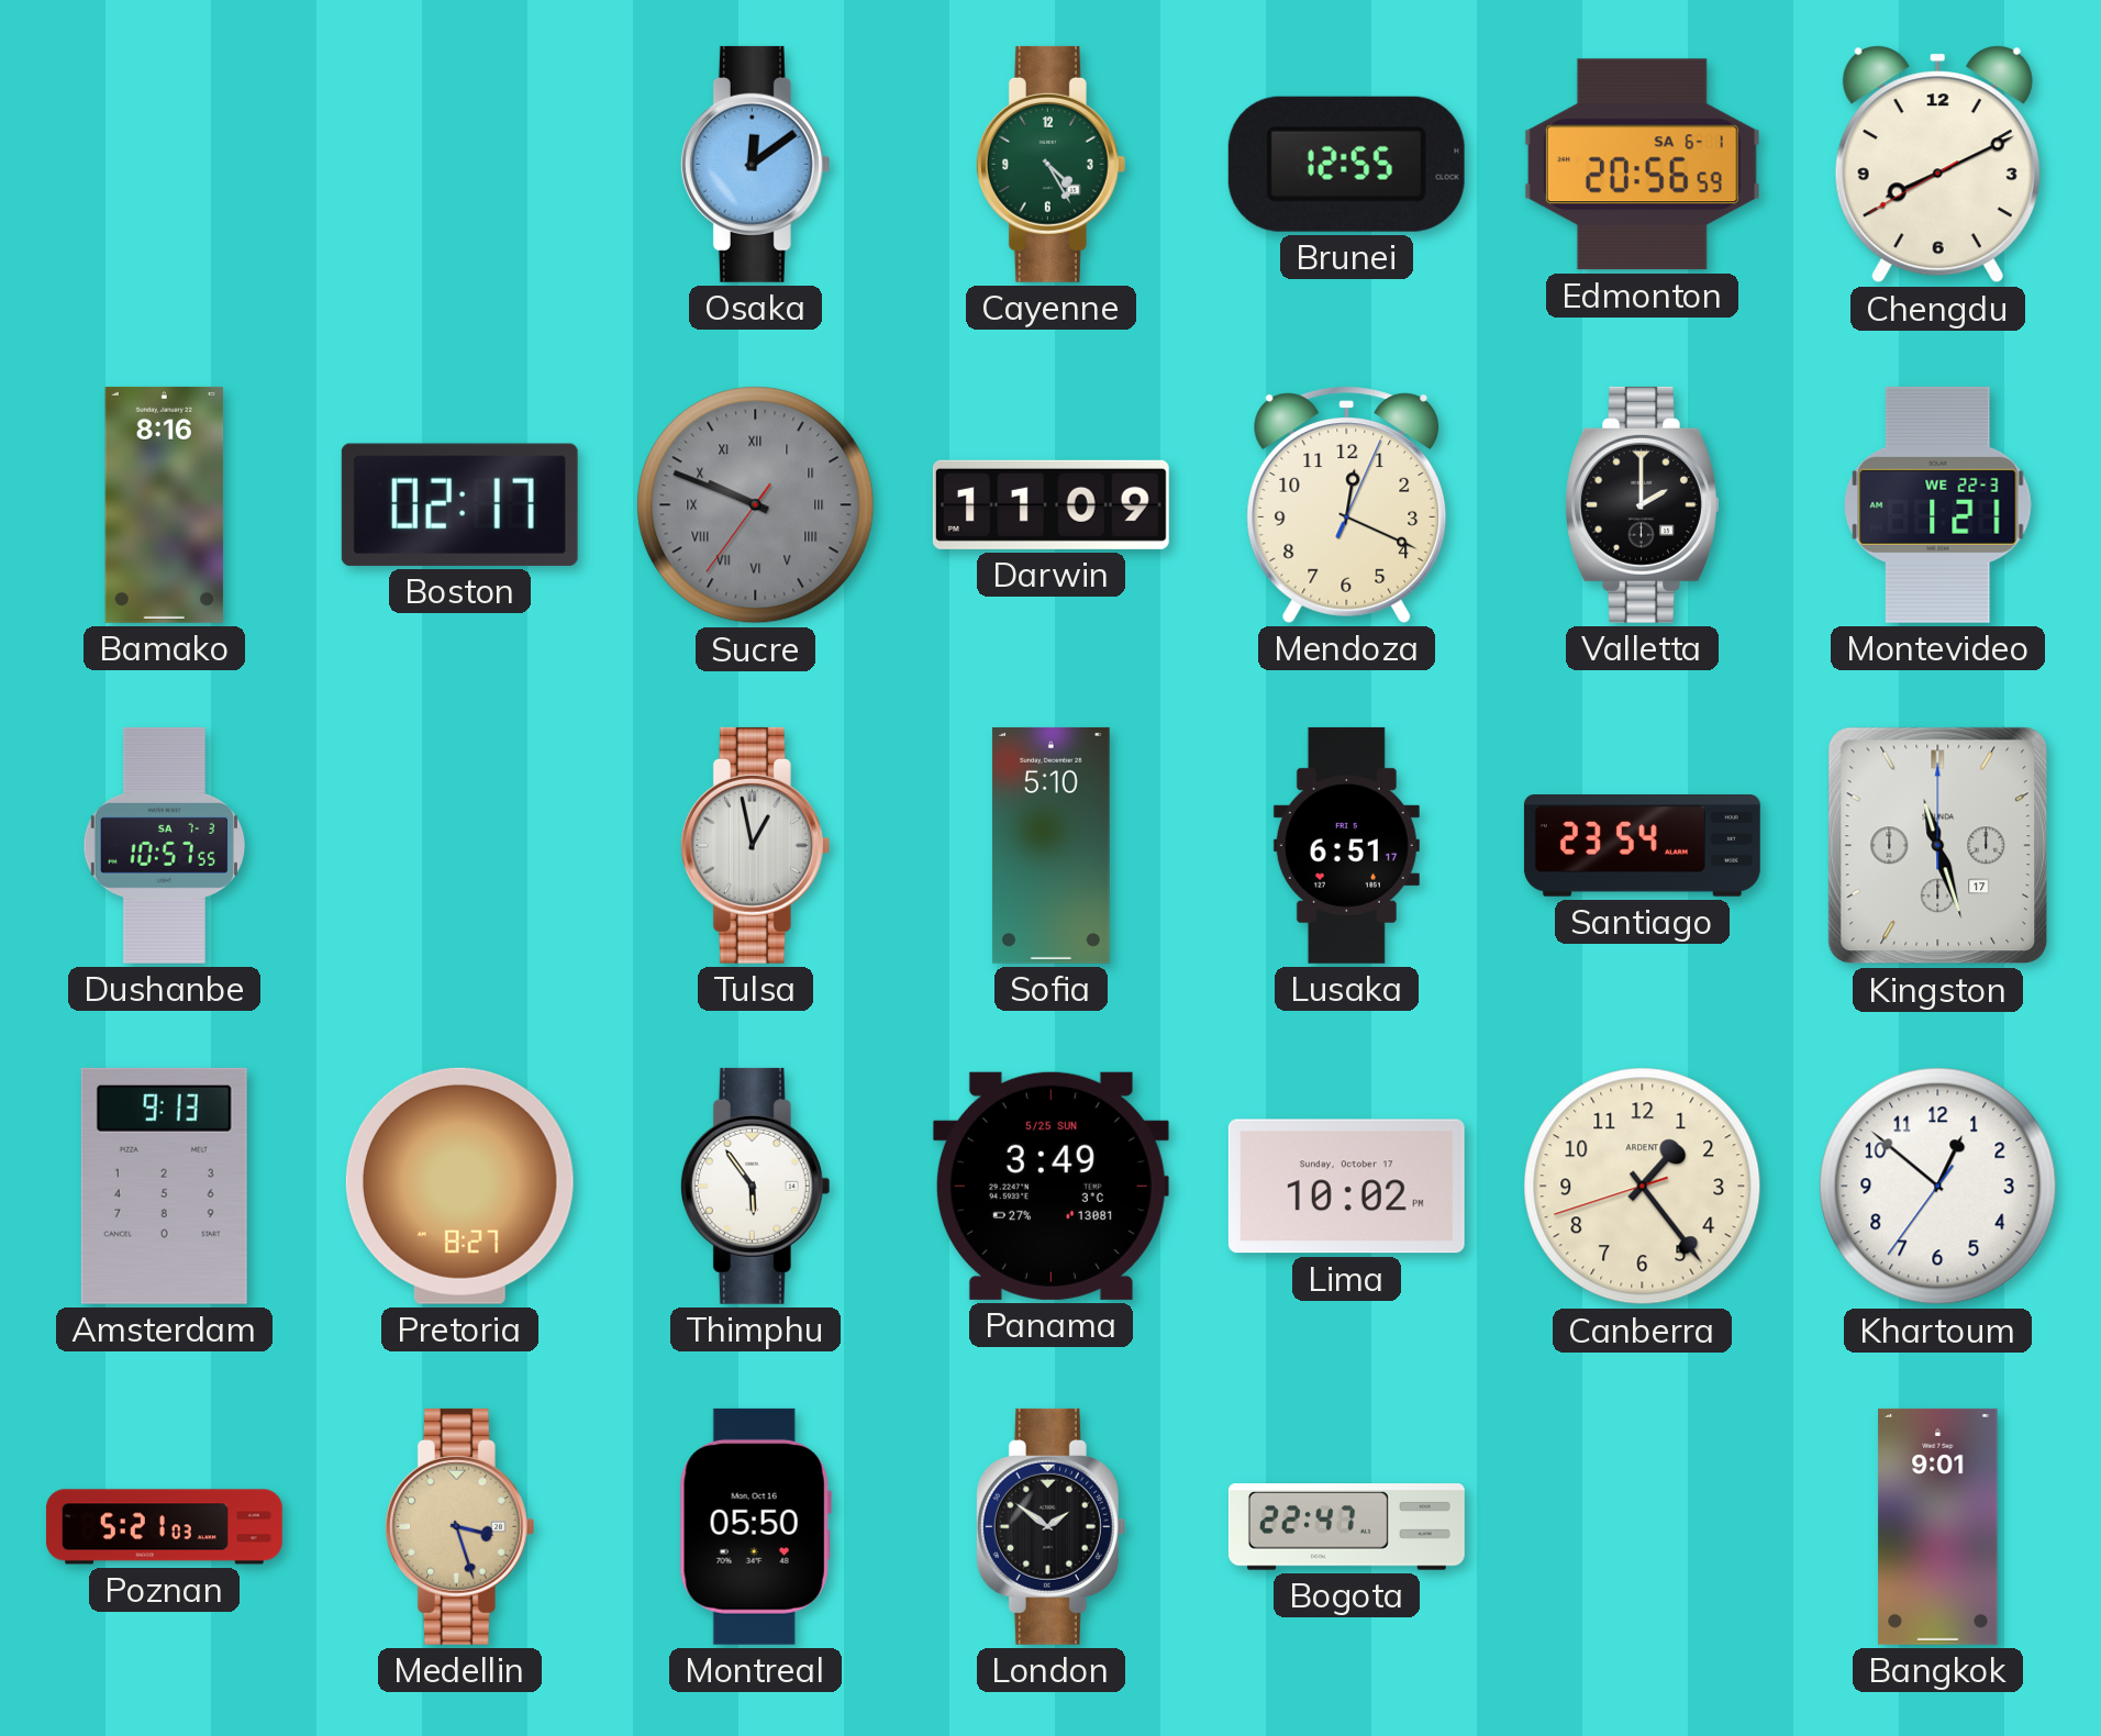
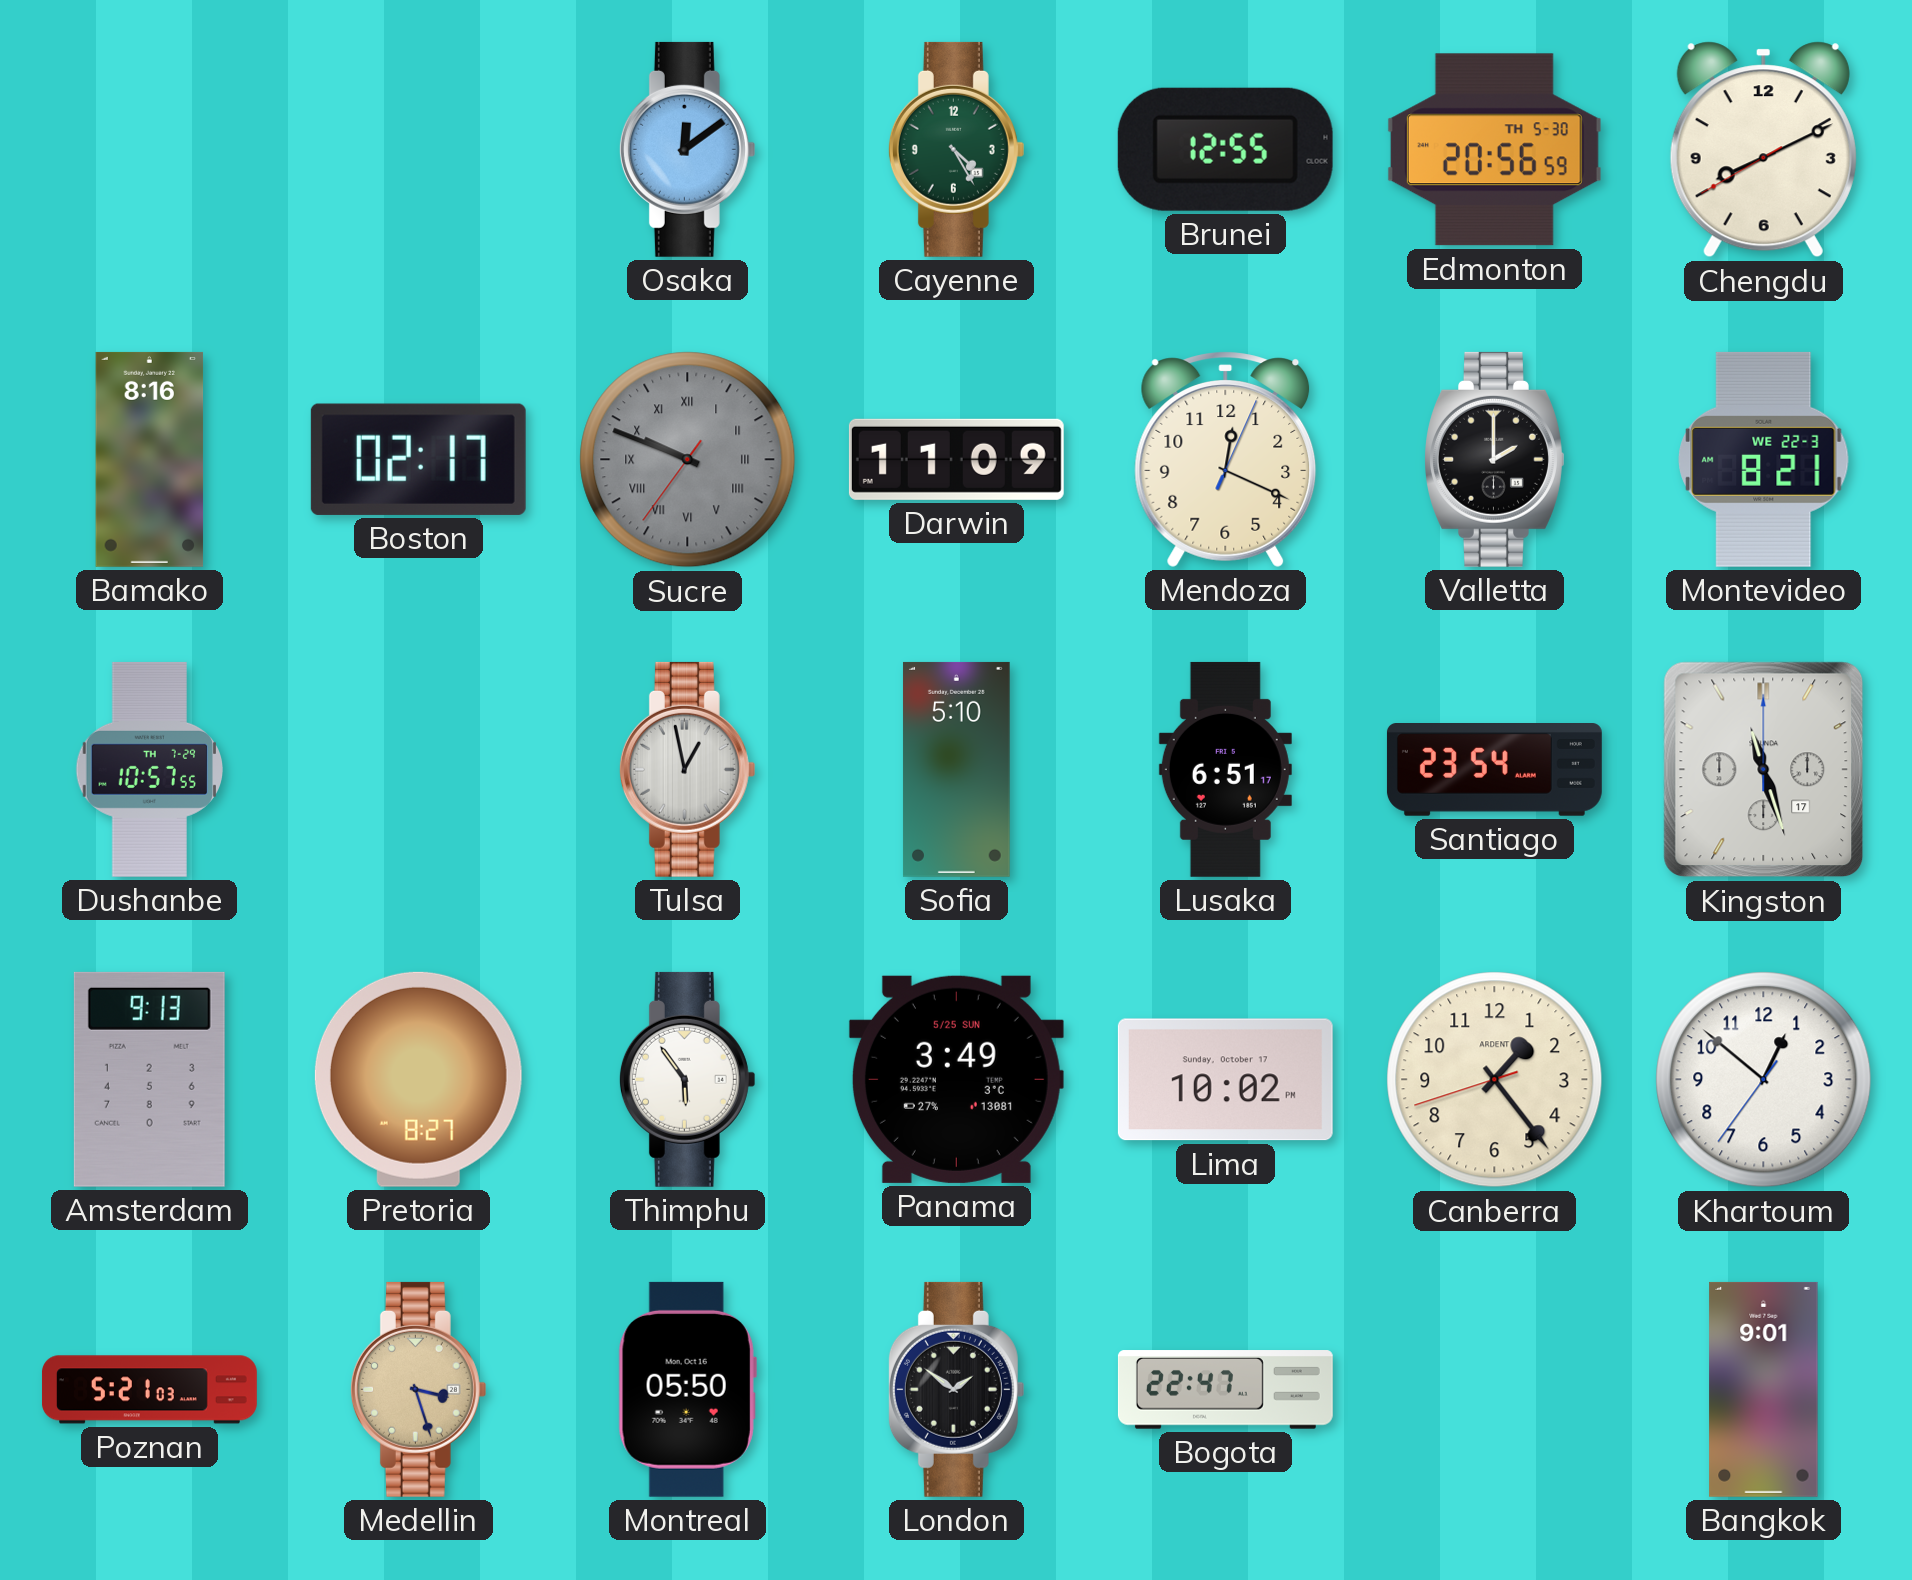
Edmonton date: SA 6-1 -> TH 5-30
Montevideo: 1:21 -> 8:21
Dushanbe date: SA 7-3 -> TH 7-29
